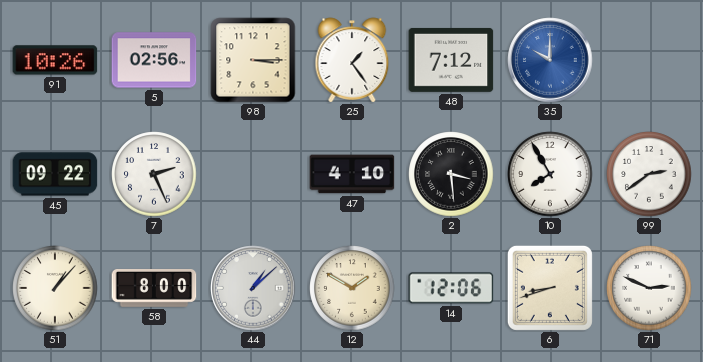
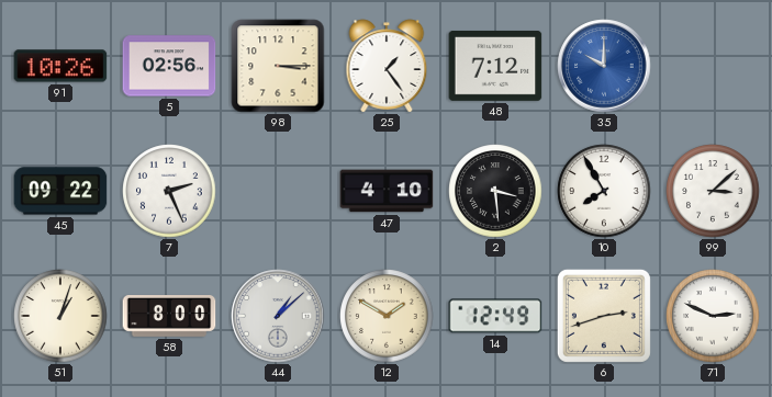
99: 2:39 -> 3:08
51: 1:07 -> 1:03
14: 12:06 -> 12:49
6: 8:42 -> 2:42
